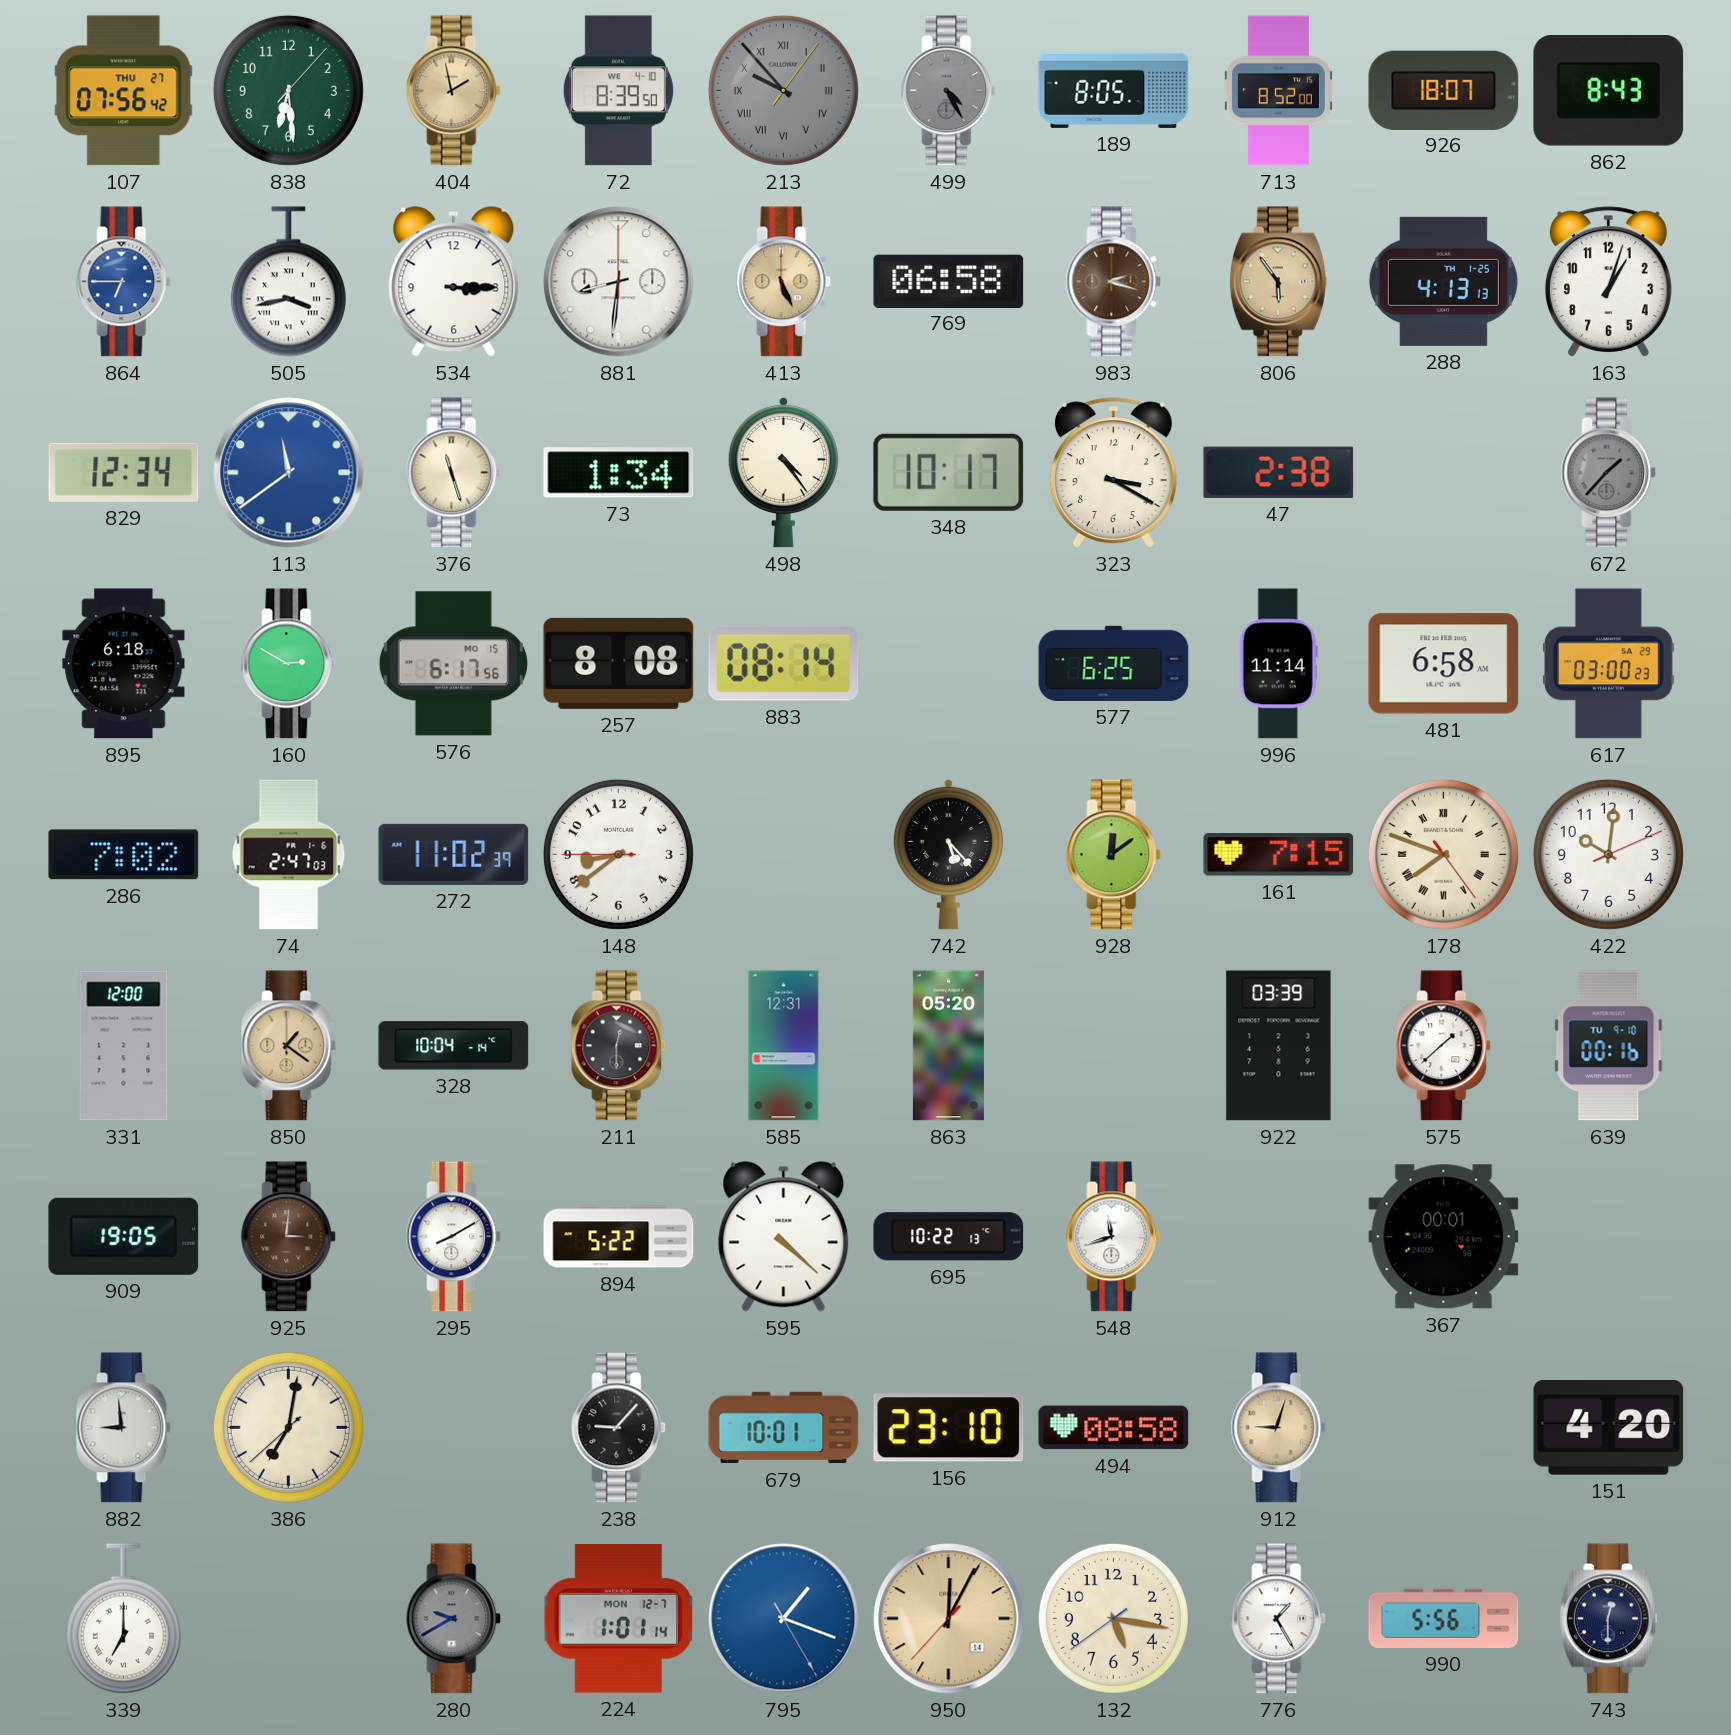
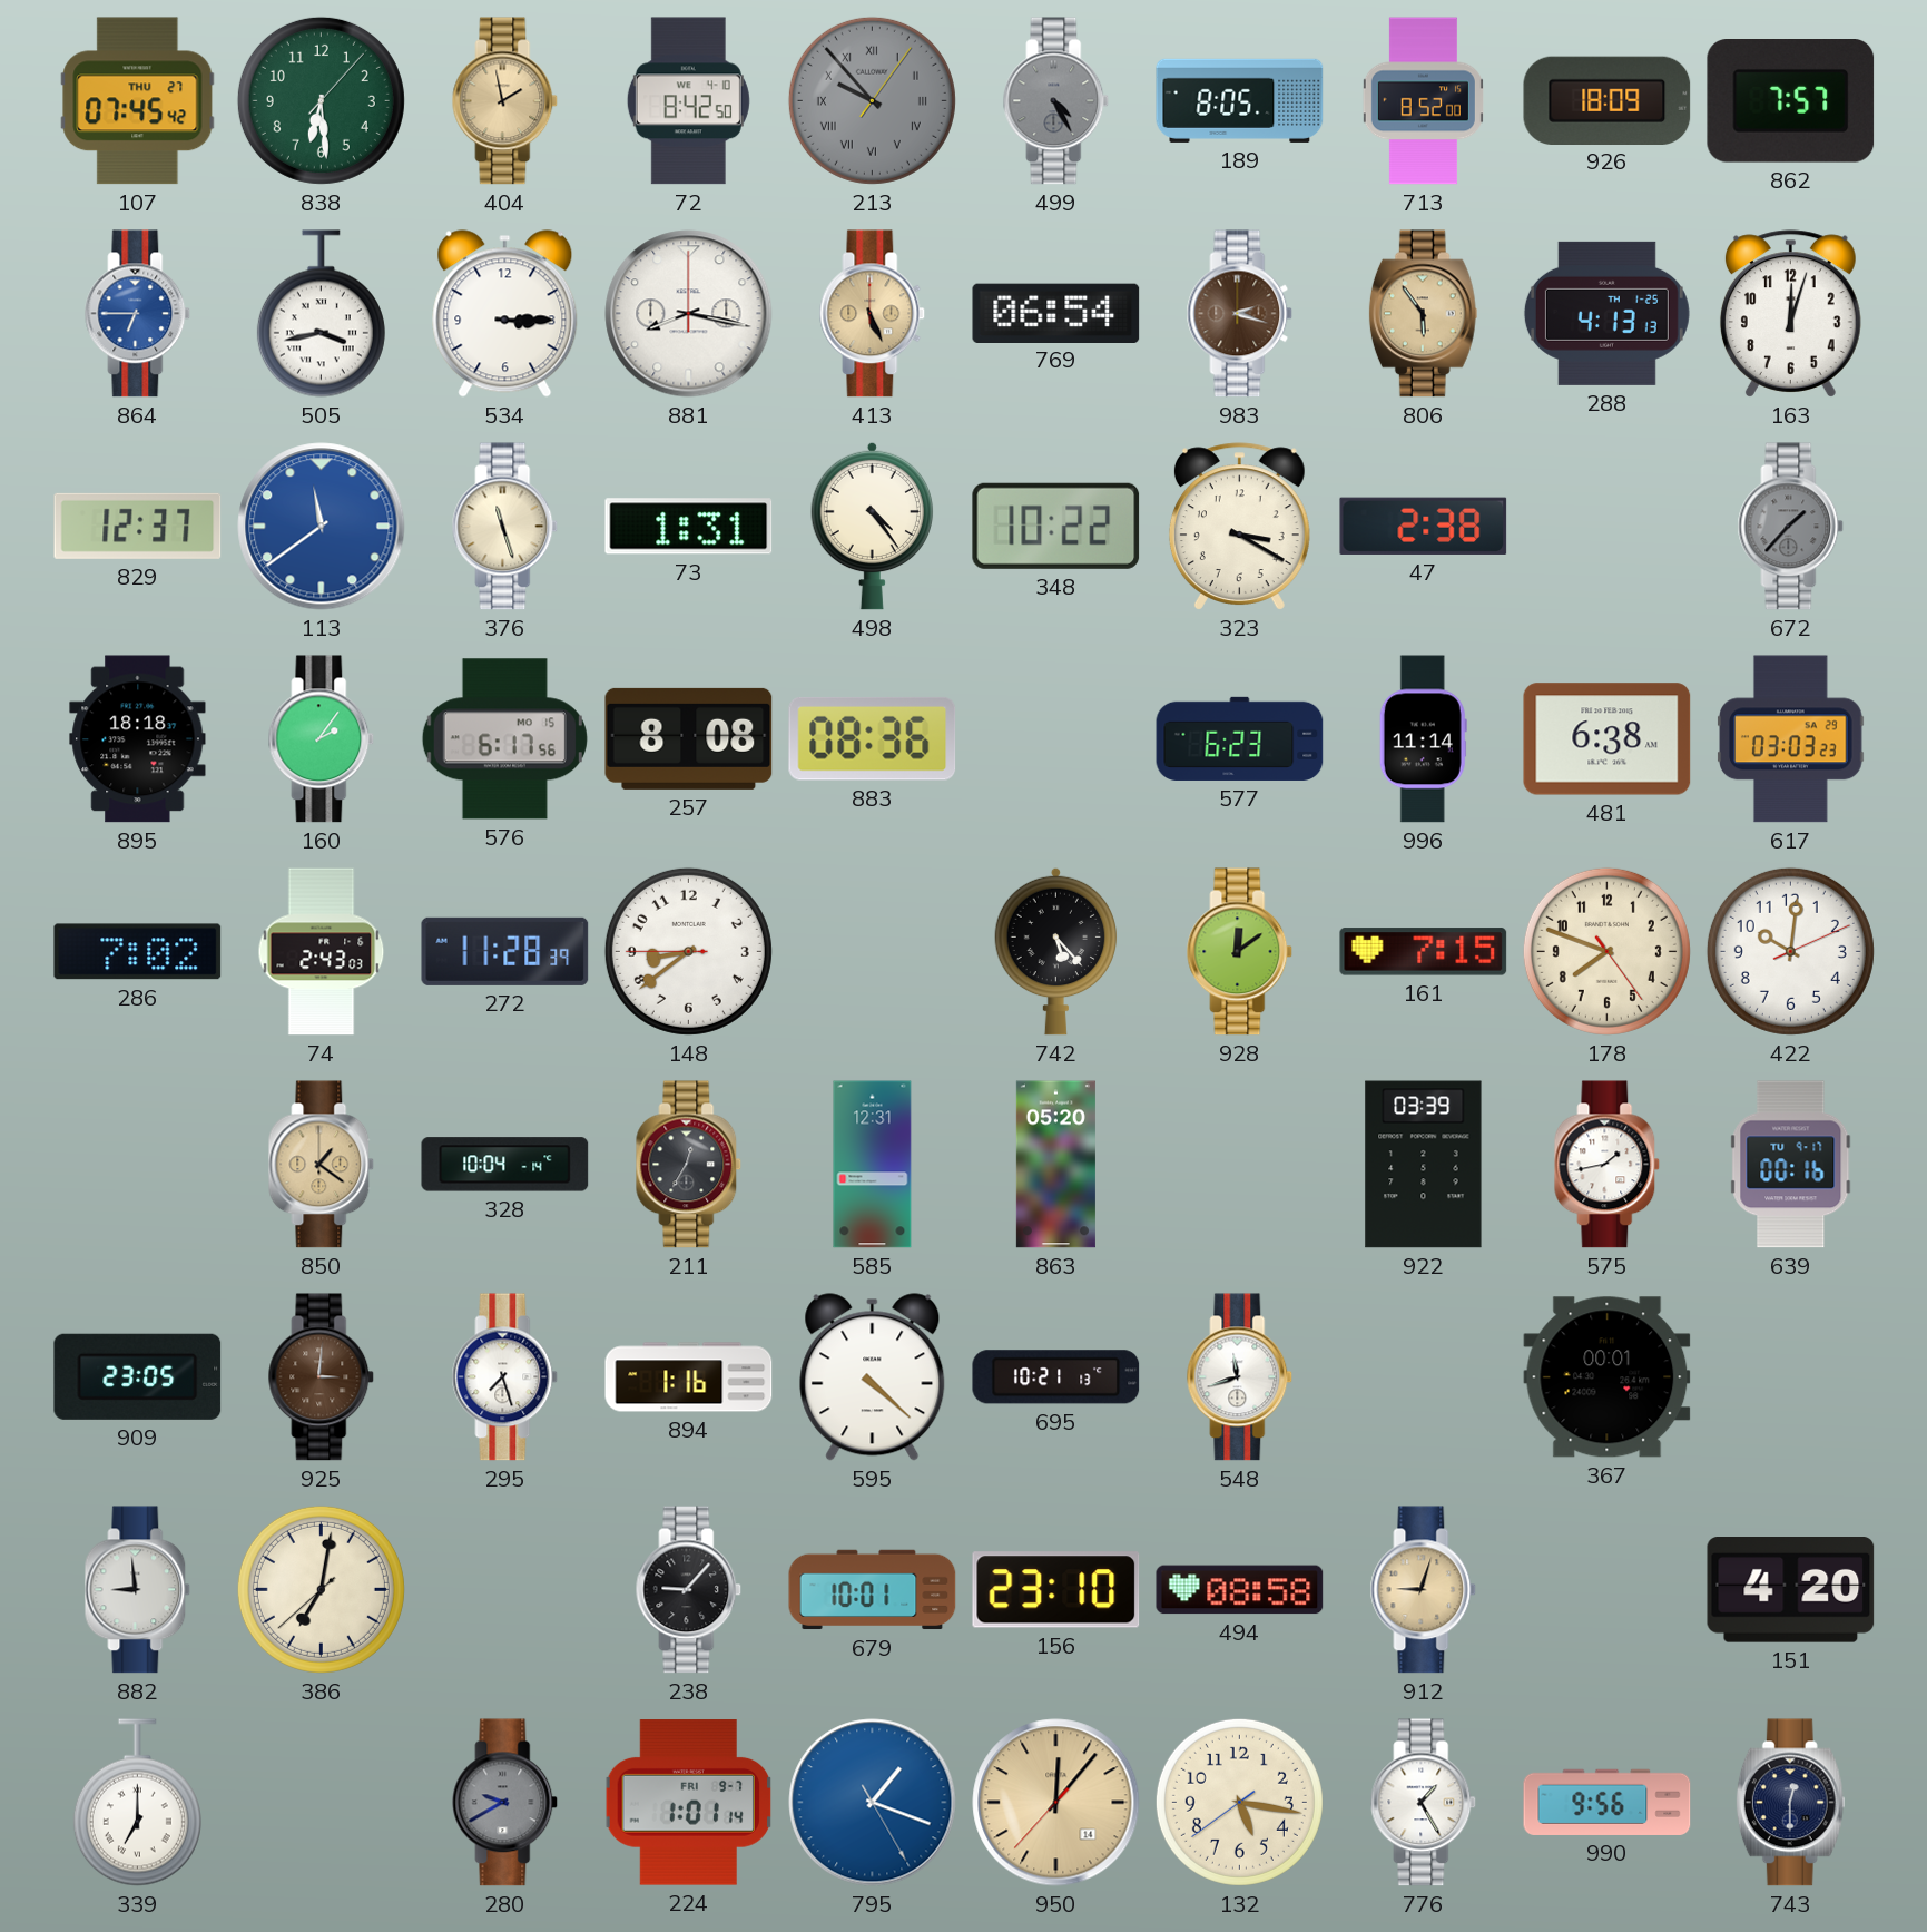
107: 07:56 -> 07:45
72: 8:39 -> 8:42
926: 18:07 -> 18:09
862: 8:43 -> 7:57
881: 8:31 -> 8:17
769: 06:58 -> 06:54
163: 1:03 -> 12:03
829: 12:34 -> 12:37
73: 1:34 -> 1:31
348: 10:17 -> 10:22
895: 6:18 -> 18:18
160: 2:50 -> 2:06
883: 08:14 -> 08:36
577: 6:25 -> 6:23
481: 6:58 -> 6:38
617: 03:00 -> 03:03
74: 2:47 -> 2:43
272: 11:02 -> 11:28
178 numerals: Roman -> Arabic
331: 12:00 -> none
211: 12:30 -> 12:35
575: 1:38 -> 1:43
639 date: TU 9-10 -> TU 9-17
909: 19:05 -> 23:05
295: 8:10 -> 7:27
894: 5:22 -> 1:16
695: 10:22 -> 10:21
224 date: MON 12-7 -> FRI 9-7
950: 12:04 -> 12:06
990: 5:56 -> 9:56
